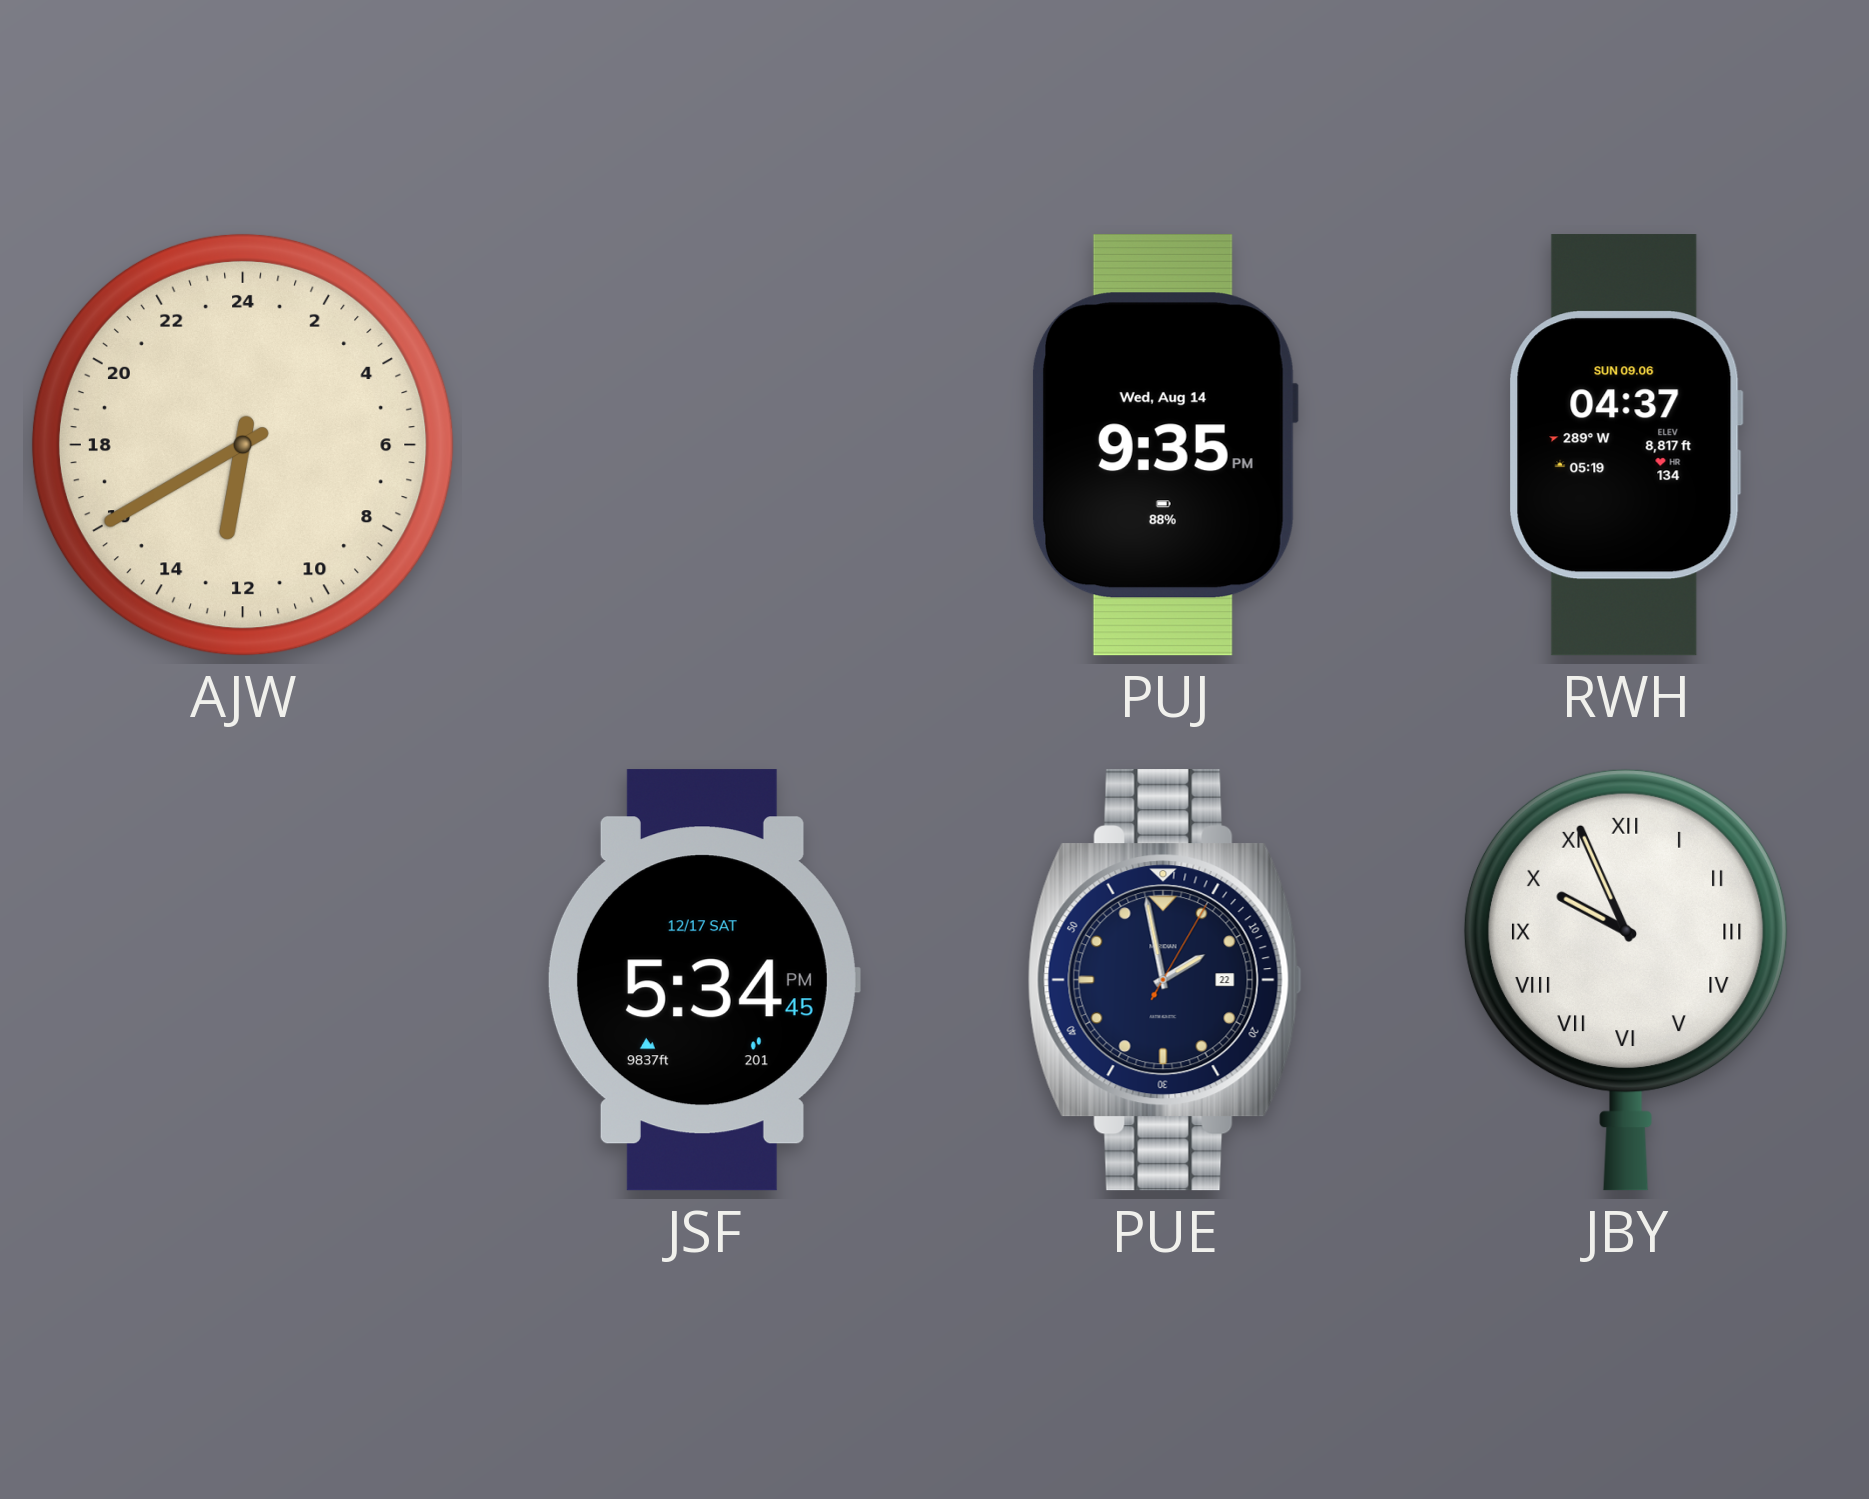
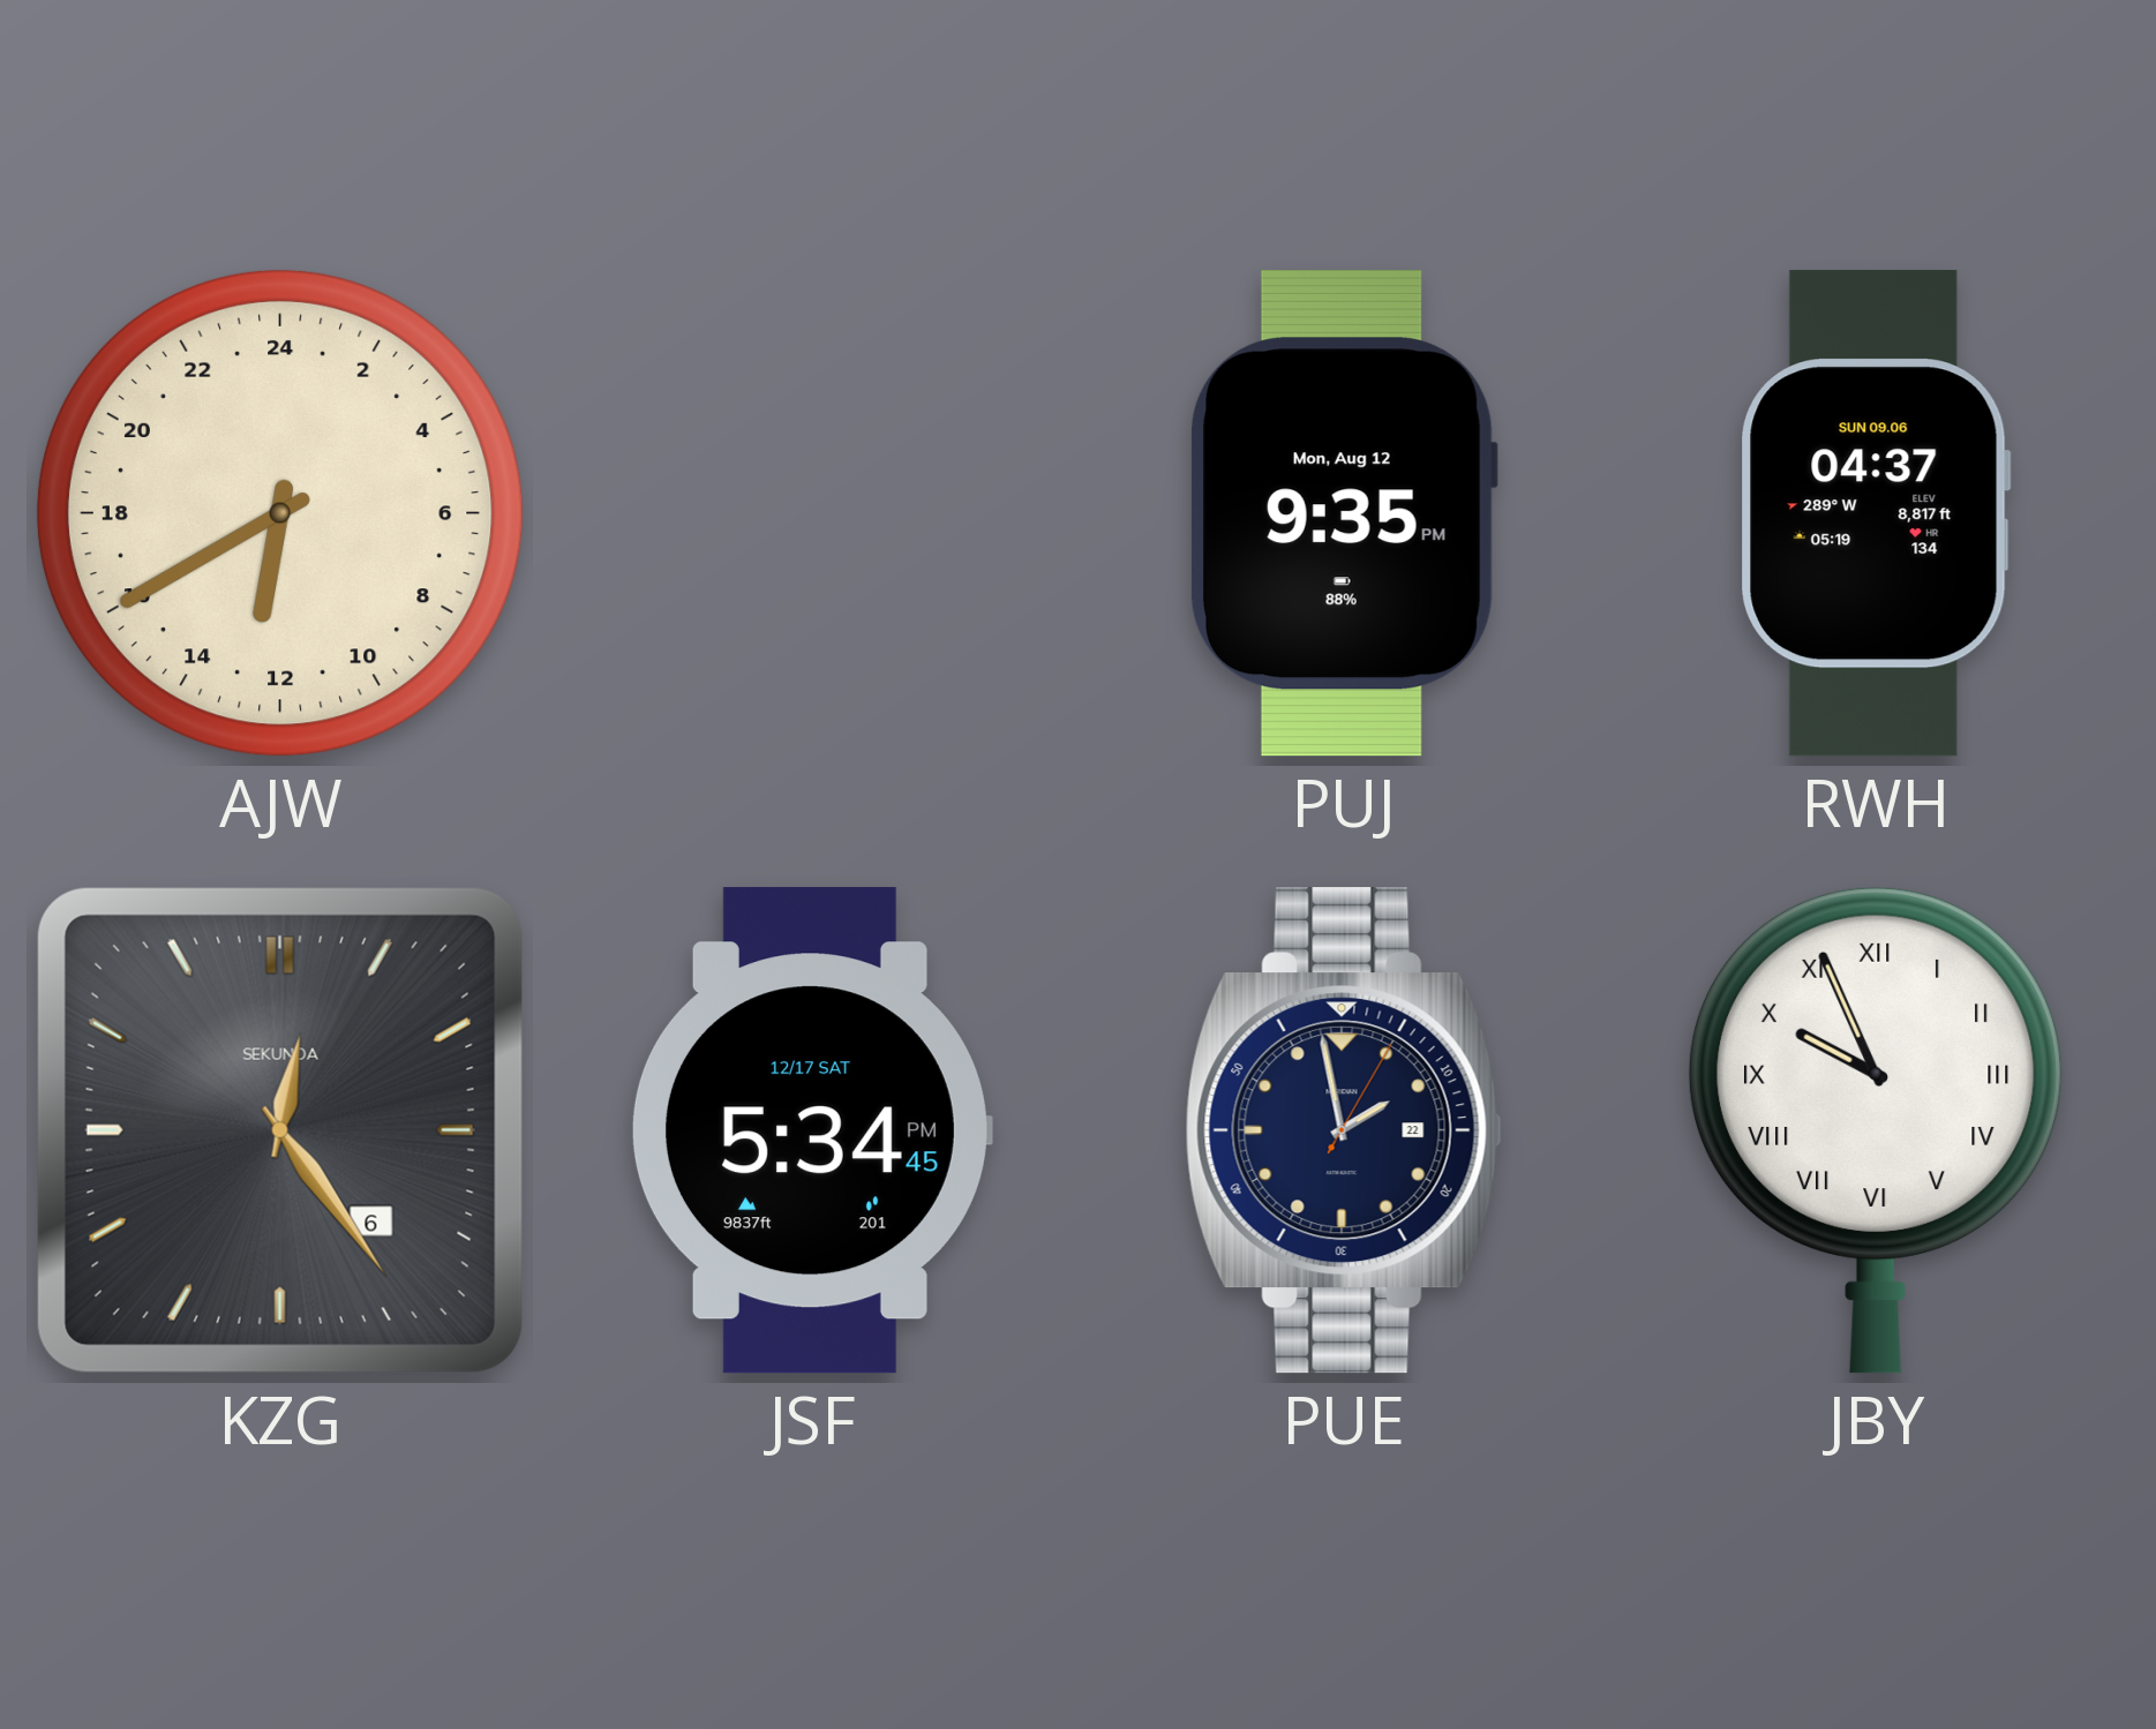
PUJ date: Wed, Aug 14 -> Mon, Aug 12
KZG: none -> 12:24
